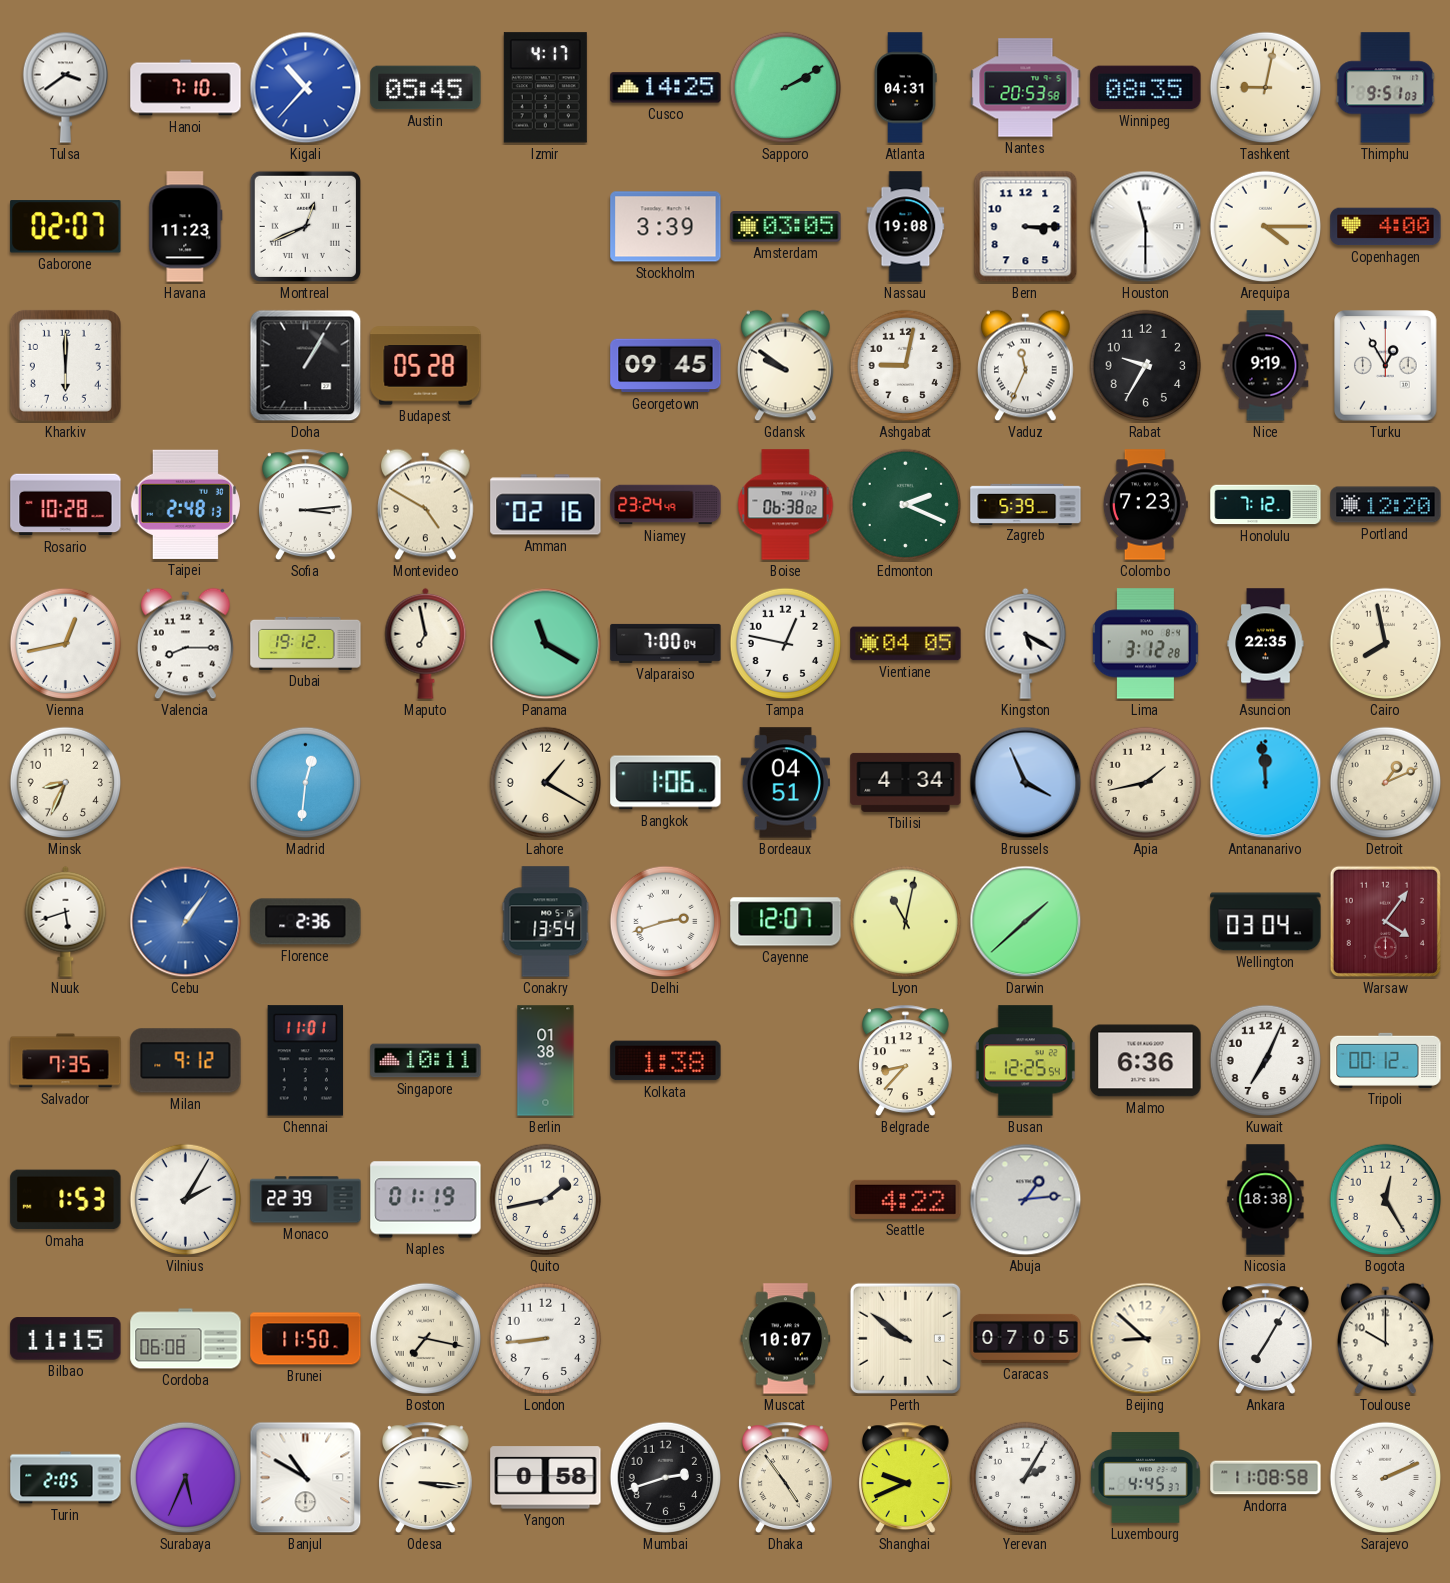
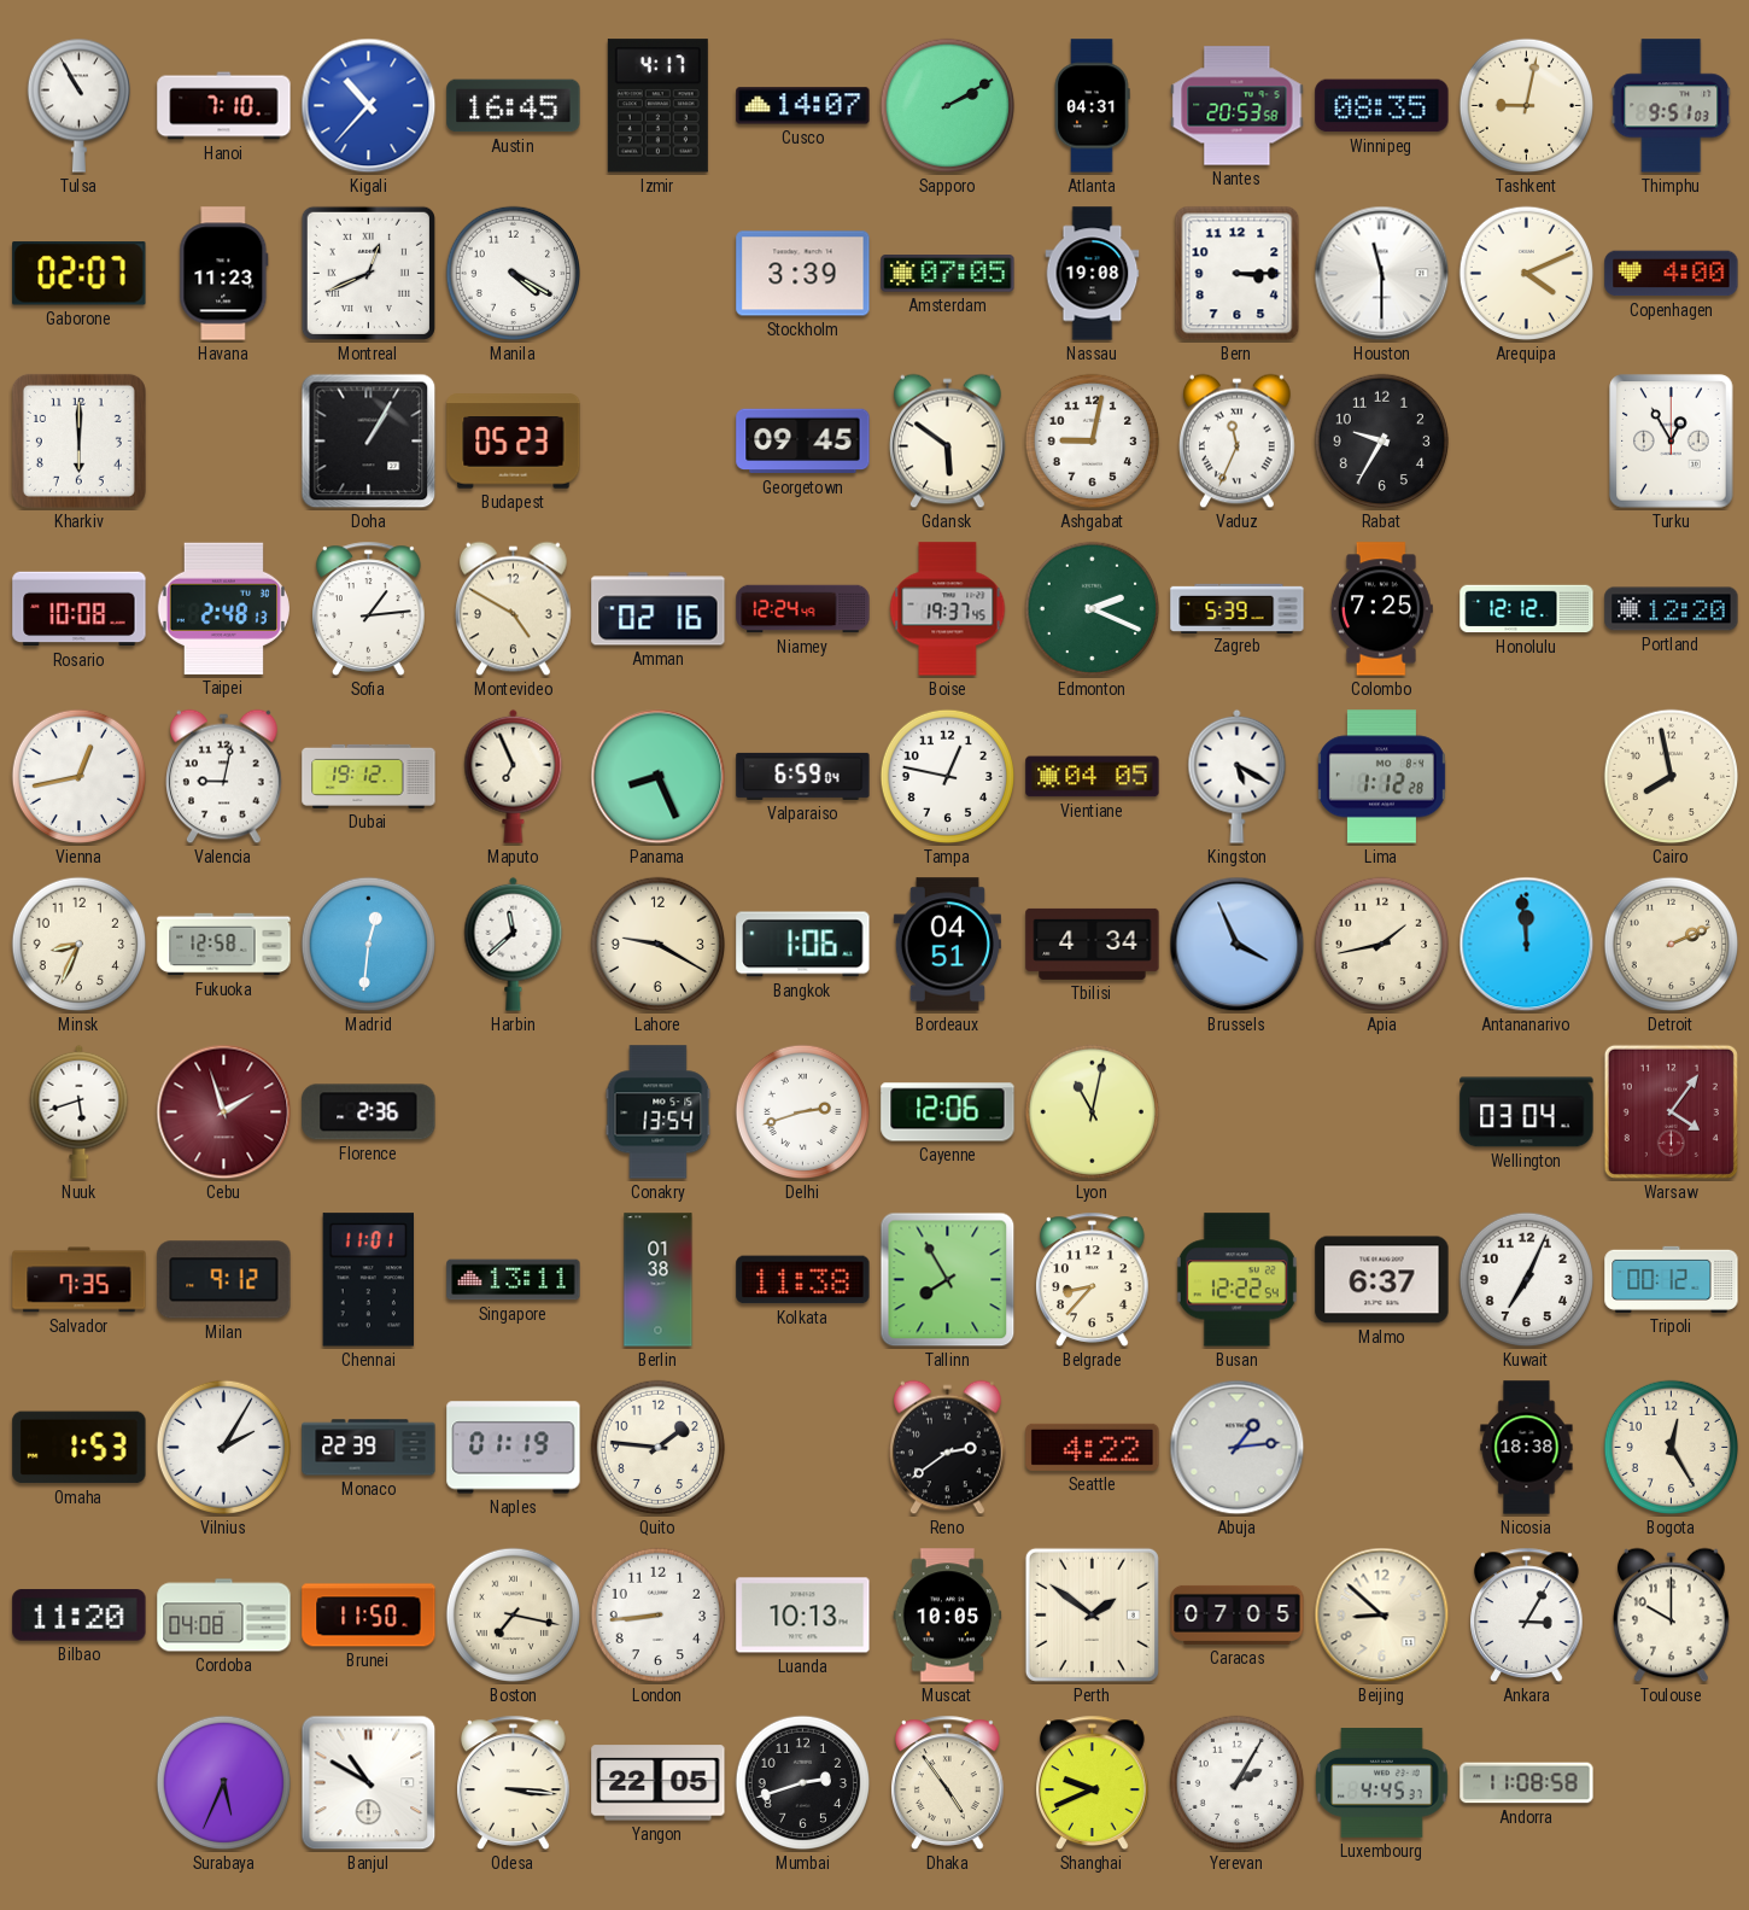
Tulsa: 3:39 -> 10:55
Austin: 05:45 -> 16:45
Cusco: 14:25 -> 14:07
Manila: none -> 4:20
Amsterdam: 03:05 -> 07:05
Arequipa: 4:15 -> 4:11
Budapest: 05:28 -> 05:23
Gdansk: 9:51 -> 5:51
Nice: 9:19 -> none
Rosario: 10:28 -> 10:08
Sofia: 3:14 -> 1:14
Niamey: 23:24 -> 12:24
Boise: 06:38 -> 19:37
Colombo: 7:23 -> 7:25
Honolulu: 7:12 -> 12:12
Valencia: 8:15 -> 9:02
Maputo: 6:58 -> 6:56
Panama: 11:20 -> 8:26
Valparaiso: 7:00 -> 6:59
Lima: 3:12 -> 1:12
Asuncion: 22:35 -> none
Fukuoka: none -> 12:58
Harbin: none -> 11:38
Lahore: 1:20 -> 9:20
Detroit: 1:11 -> 2:11
Cebu: 1:06 -> 1:57
Cebu dial: blue -> burgundy
Cayenne: 12:07 -> 12:06
Darwin: 1:38 -> none
Singapore: 10:11 -> 13:11
Kolkata: 1:38 -> 11:38
Tallinn: none -> 7:55
Busan: 12:25 -> 12:22
Malmo: 6:36 -> 6:37
Quito: 1:43 -> 1:46
Reno: none -> 2:39
Bilbao: 11:15 -> 11:20
Cordoba: 06:08 -> 04:08
Luanda: none -> 10:13
Muscat: 10:07 -> 10:05
Perth: 9:51 -> 1:51
Ankara: 7:05 -> 3:05
Turin: 2:05 -> none
Yangon: 0:58 -> 22:05
Sarajevo: 2:11 -> none
